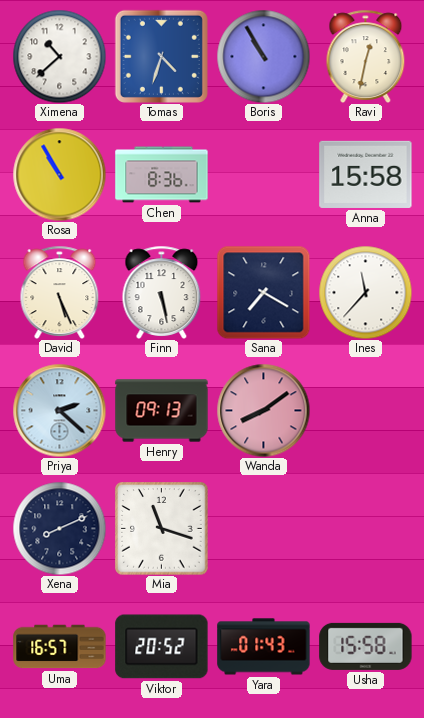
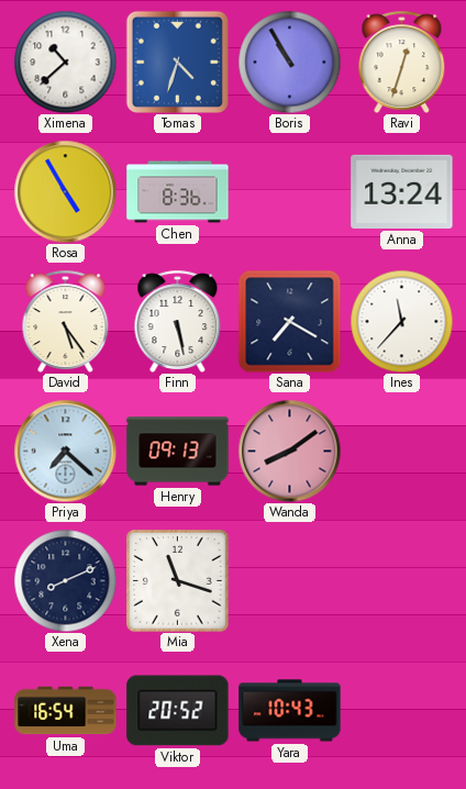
Ravi: 12:32 -> 12:33
Rosa: 10:55 -> 4:55
Anna: 15:58 -> 13:24
David: 5:26 -> 5:24
Priya: 2:22 -> 7:22
Uma: 16:57 -> 16:54
Yara: 01:43 -> 10:43
Usha: 15:58 -> none
